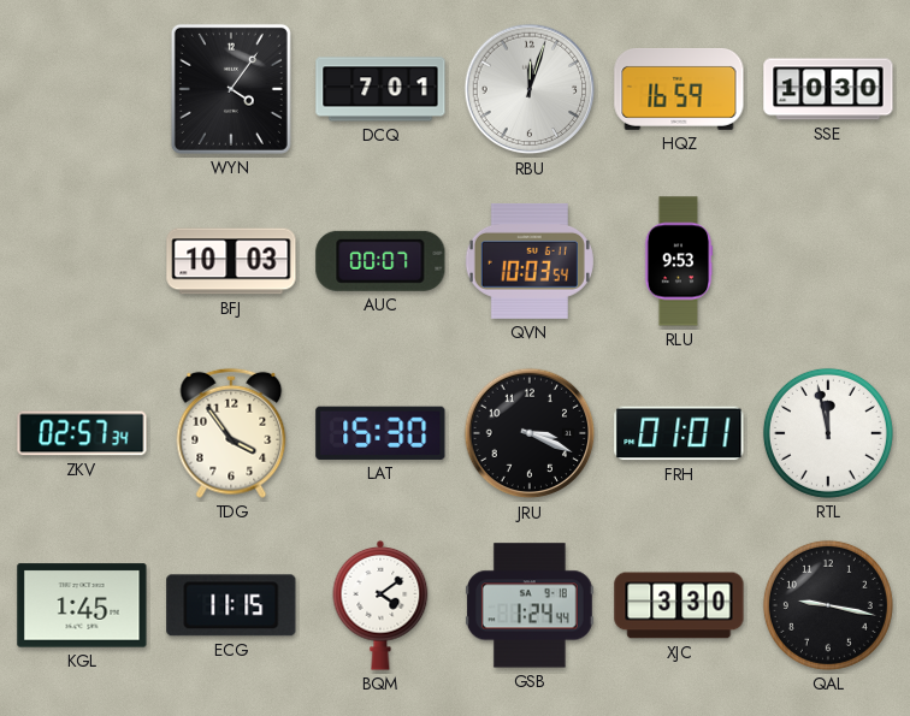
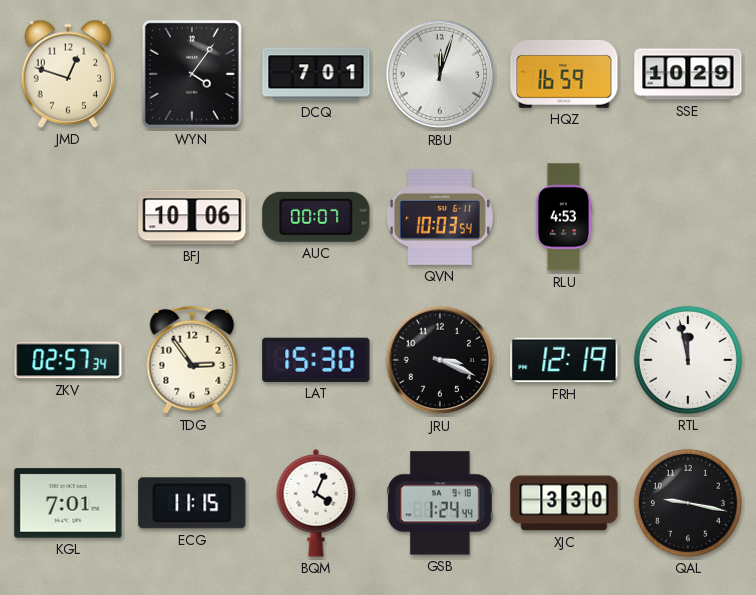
JMD: none -> 12:48
SSE: 10:30 -> 10:29
BFJ: 10:03 -> 10:06
RLU: 9:53 -> 4:53
TDG: 3:54 -> 2:54
FRH: 01:01 -> 12:19
KGL: 1:45 -> 7:01
BQM: 4:09 -> 4:04
